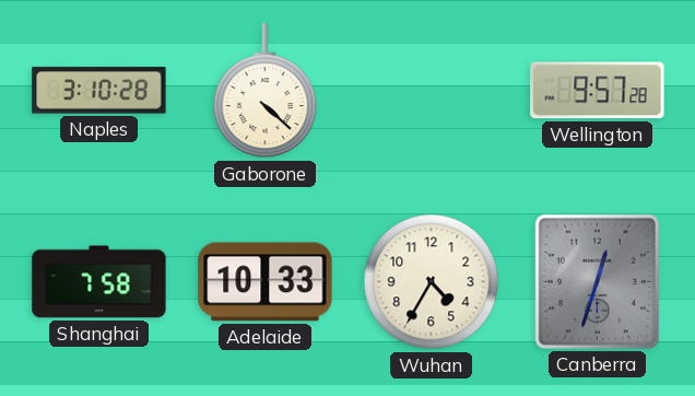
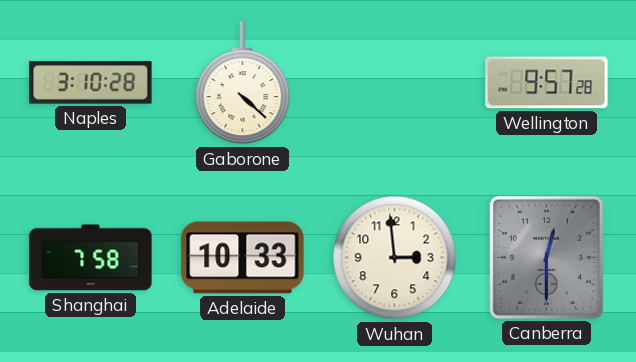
Wuhan: 4:35 -> 2:59
Canberra: 12:33 -> 12:30
